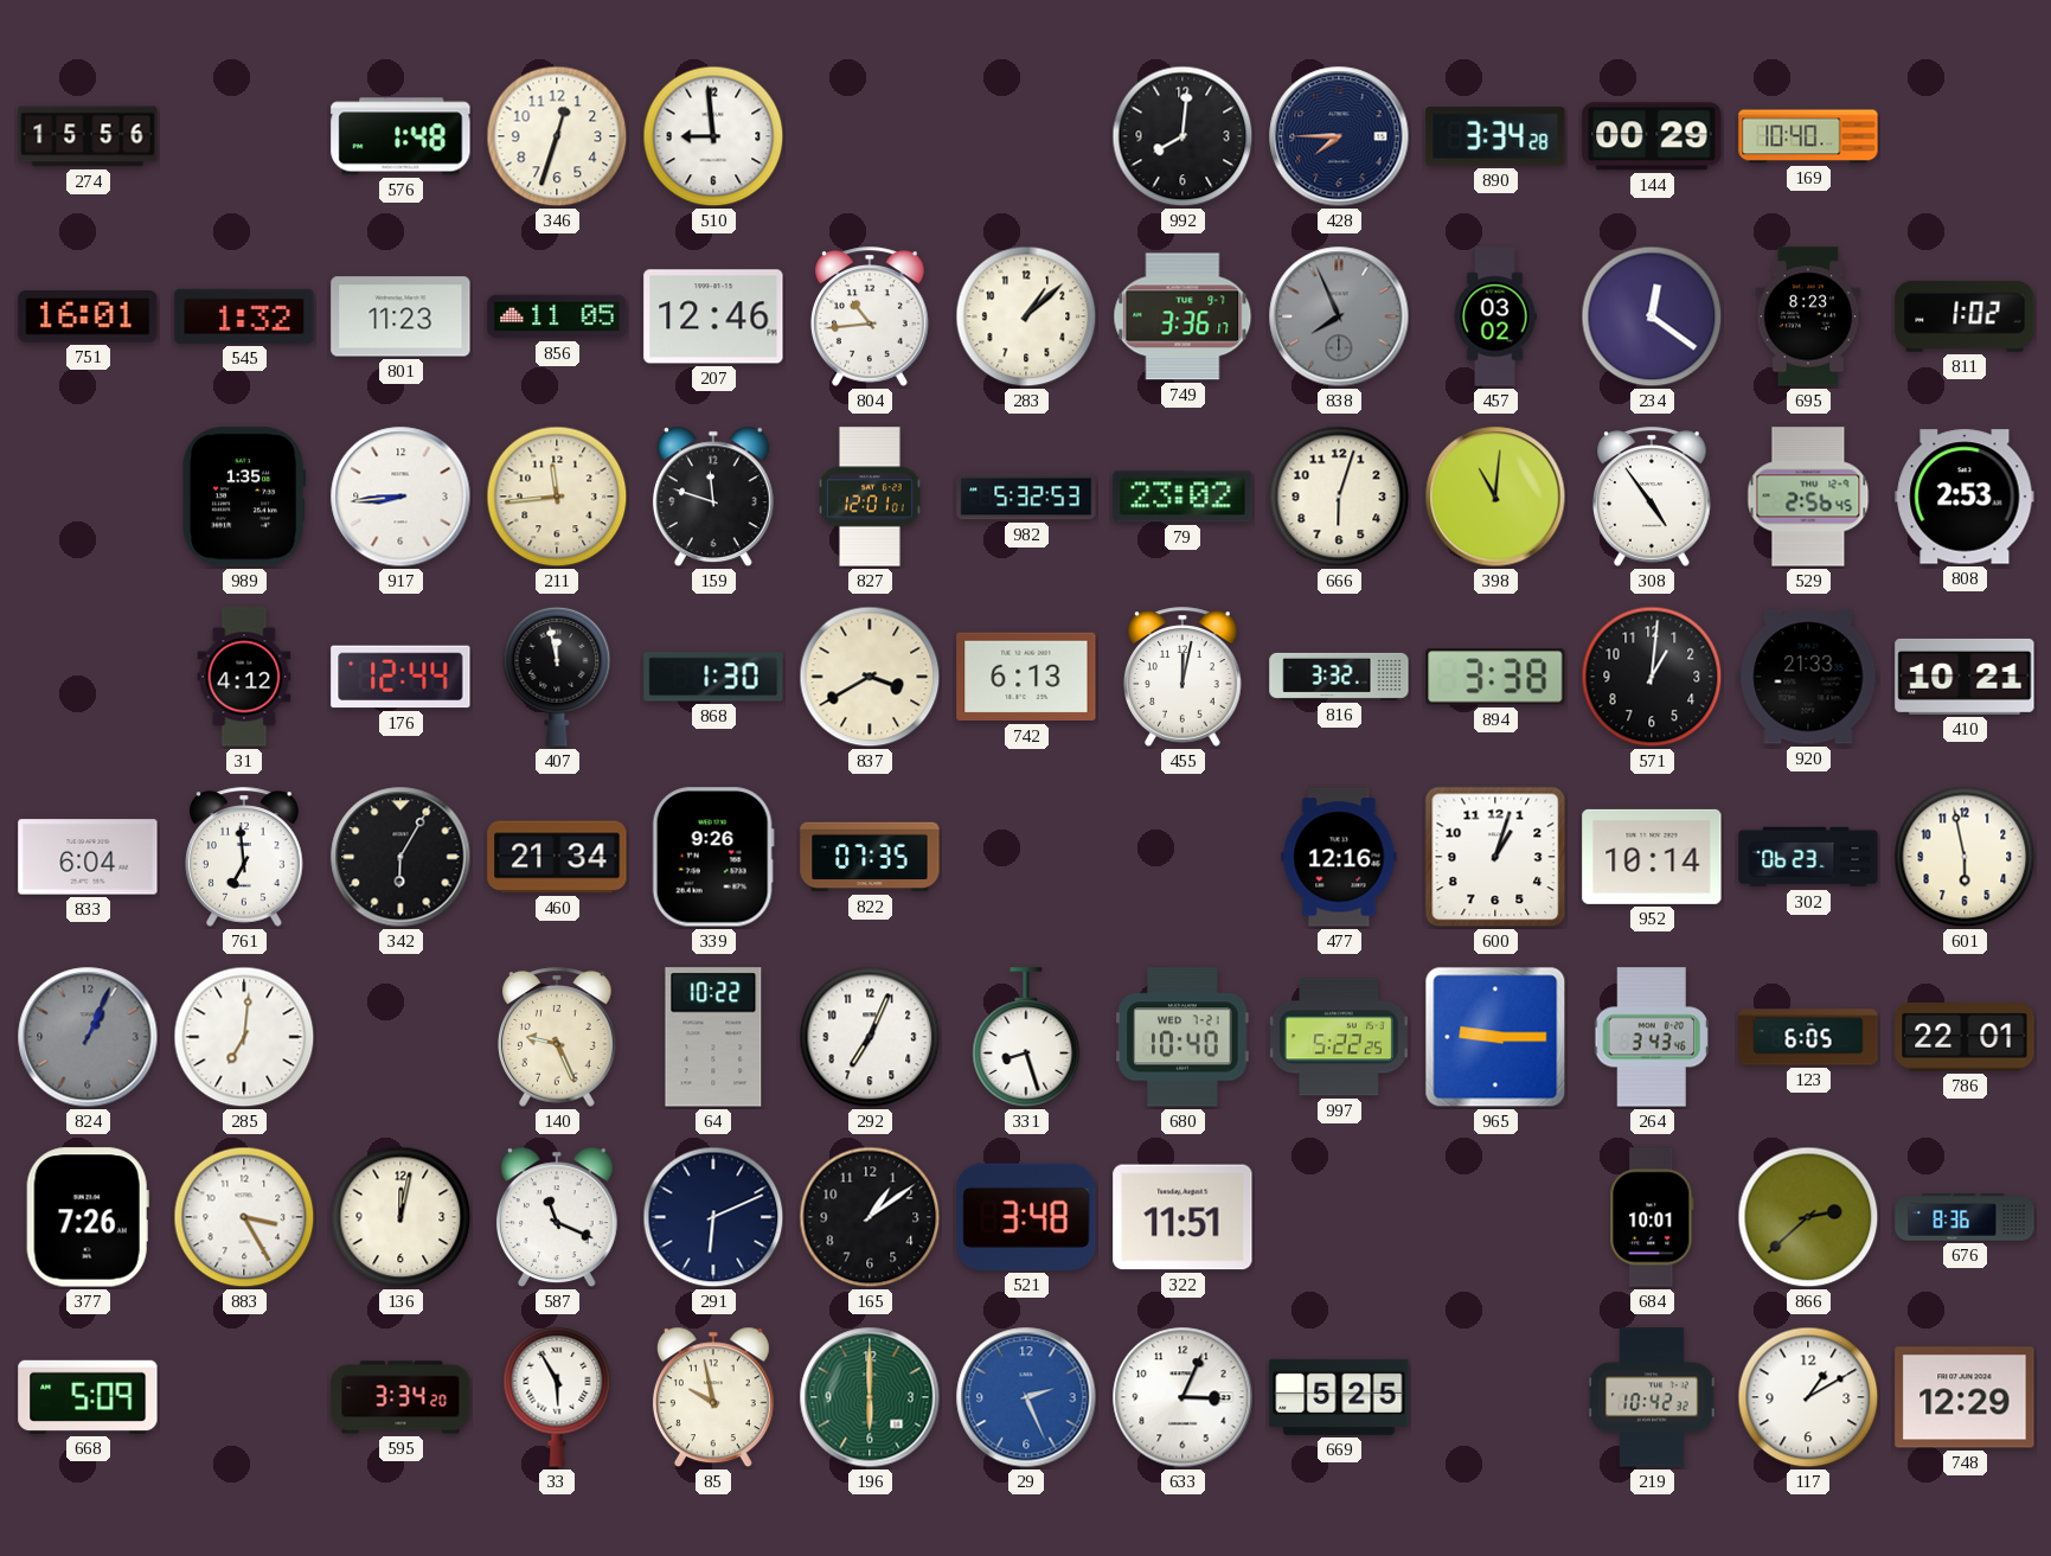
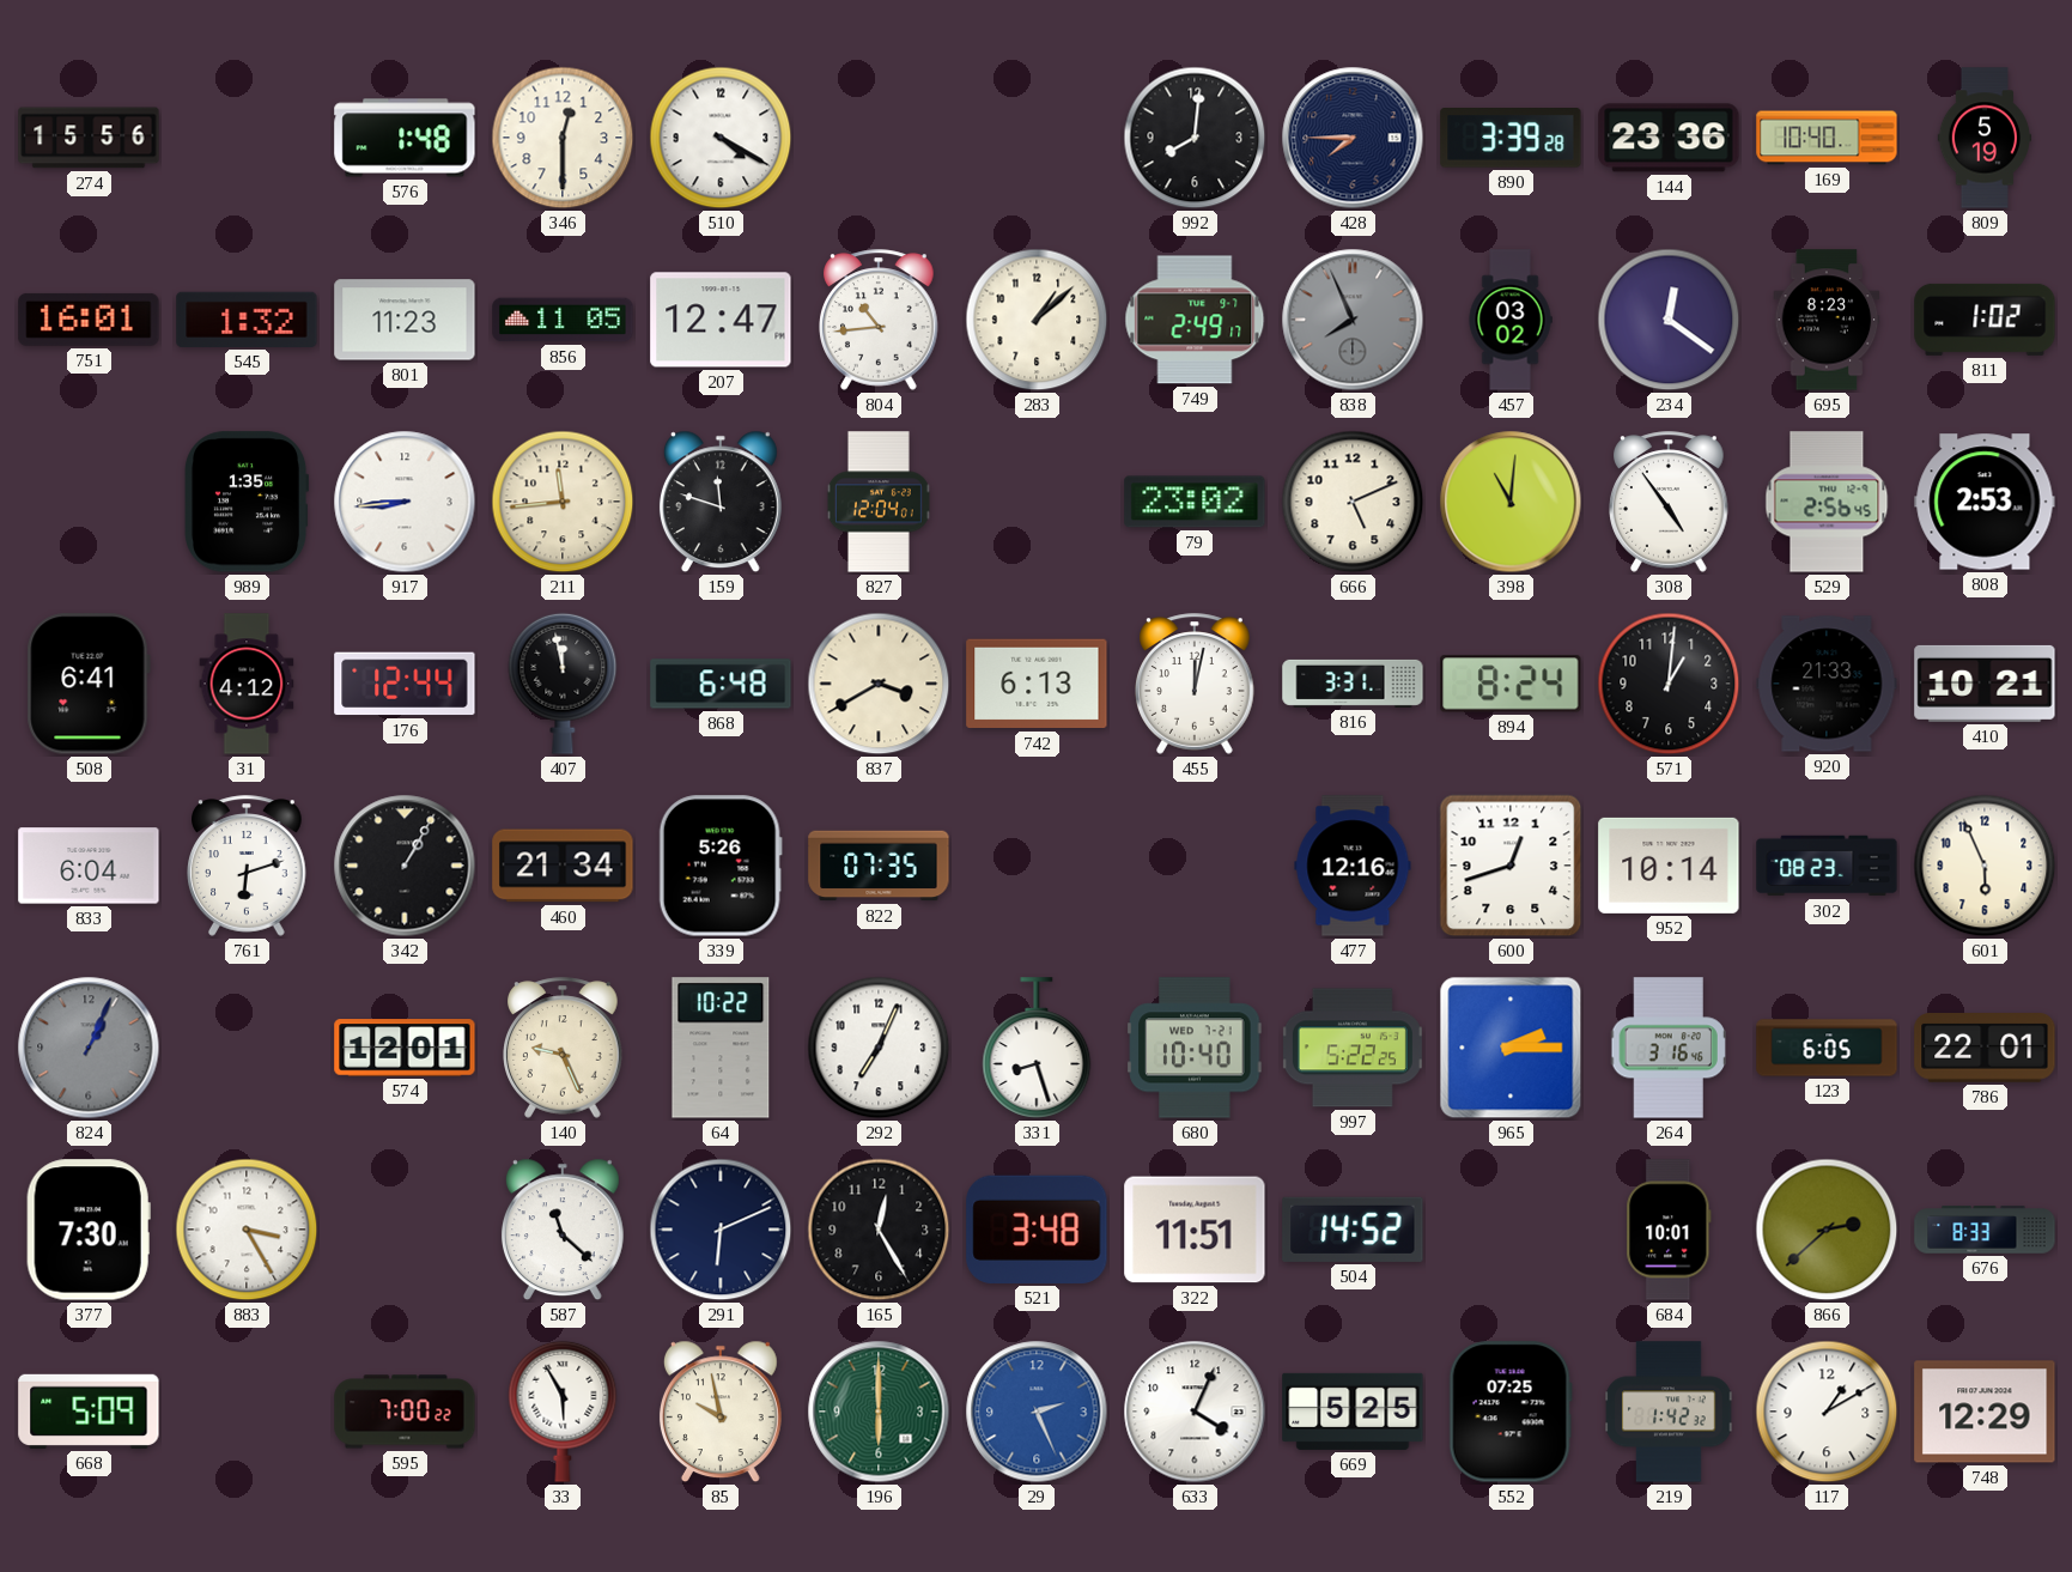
346: 12:33 -> 12:30
510: 8:59 -> 4:20
890: 3:34 -> 3:39
144: 00:29 -> 23:36
809: none -> 5:19
207: 12:46 -> 12:47
749: 3:36 -> 2:49
827: 12:01 -> 12:04
982: 5:32 -> none
666: 6:03 -> 5:11
508: none -> 6:41
868: 1:30 -> 6:48
816: 3:32 -> 3:31
894: 3:38 -> 8:24
761: 6:59 -> 6:12
342: 6:05 -> 1:05
339: 9:26 -> 5:26
600: 1:03 -> 12:42
302: 06:23 -> 08:23
601: 5:58 -> 5:56
285: 7:01 -> none
574: none -> 12:01
965: 9:15 -> 2:15
264: 3:43 -> 3:16
377: 7:26 -> 7:30
136: 12:02 -> none
587: 11:19 -> 11:22
165: 1:09 -> 12:25
504: none -> 14:52
676: 8:36 -> 8:33
595: 3:34 -> 7:00
633: 3:04 -> 4:04
552: none -> 07:25
219: 10:42 -> 1:42
